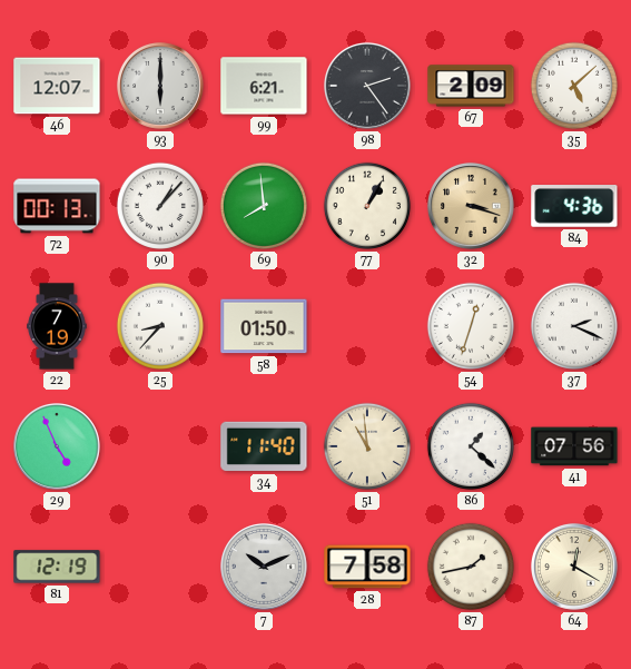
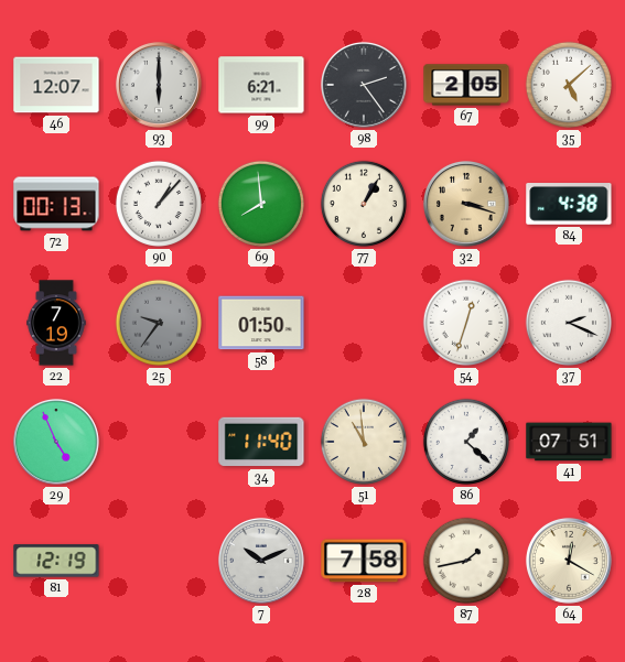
67: 2:09 -> 2:05
84: 4:36 -> 4:38
25: 8:37 -> 9:36
25 dial: white -> grey
41: 07:56 -> 07:51
